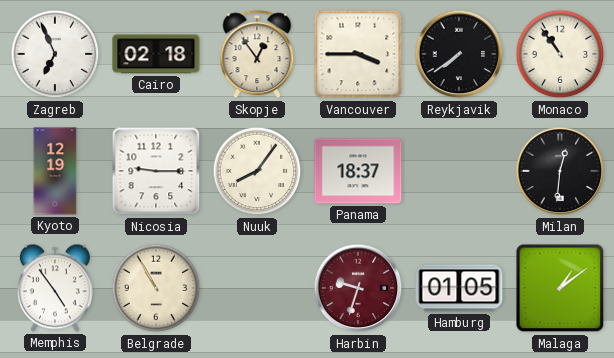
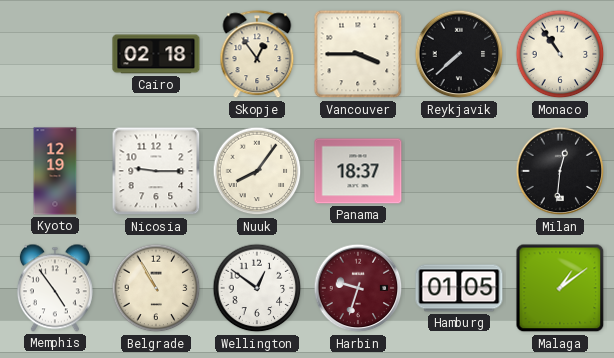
Zagreb: 6:56 -> none
Reykjavik: 7:39 -> 7:38
Wellington: none -> 12:51
